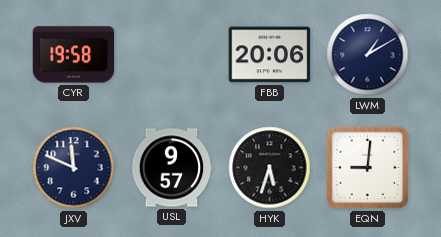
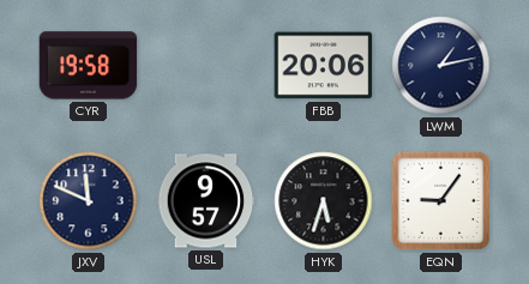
LWM: 1:10 -> 1:13
EQN: 9:01 -> 9:06
